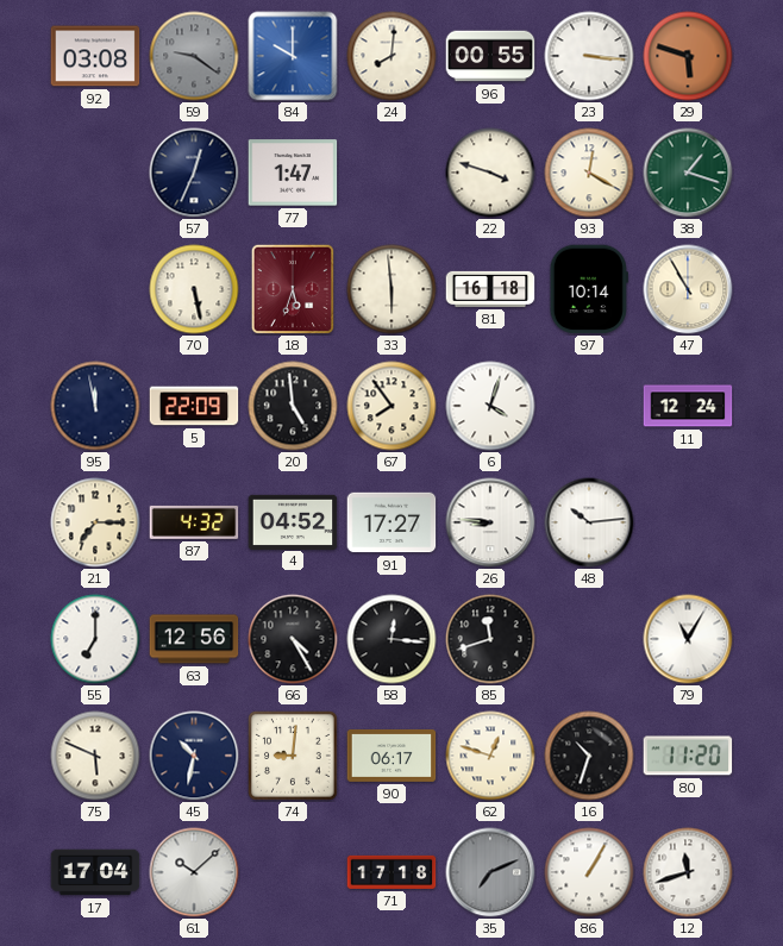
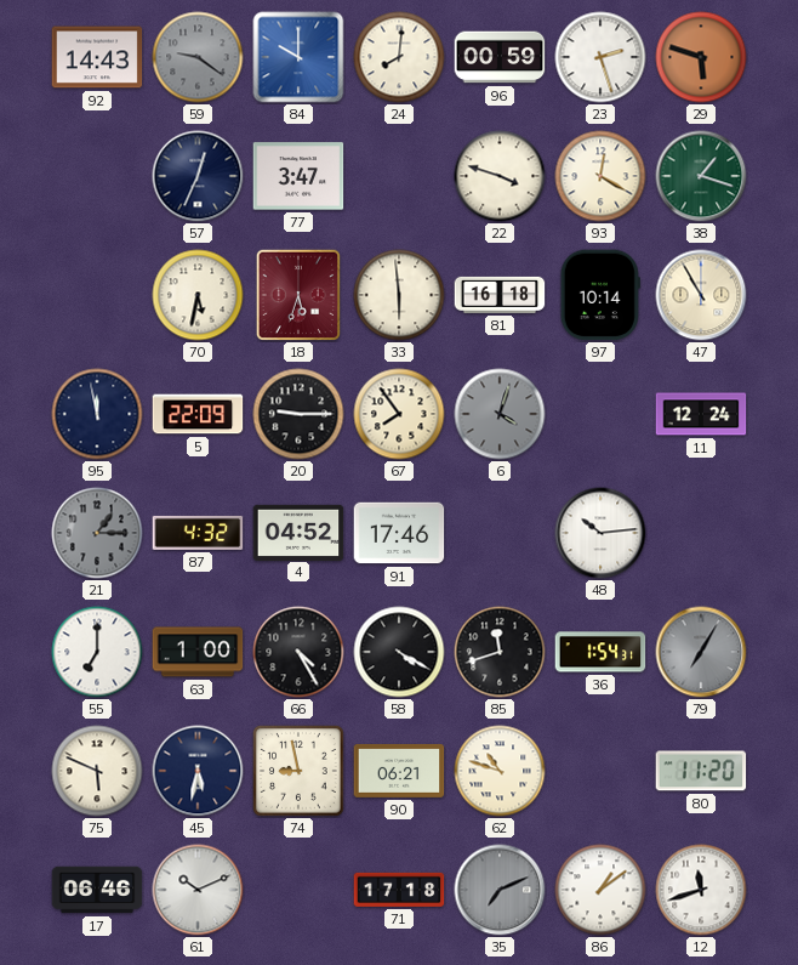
92: 03:08 -> 14:43
96: 00:55 -> 00:59
23: 3:16 -> 2:27
77: 1:47 -> 3:47
70: 5:28 -> 5:32
20: 4:59 -> 9:15
6 dial: white -> grey
21: 7:15 -> 1:15
21 dial: cream -> grey
91: 17:27 -> 17:46
26: 8:46 -> none
63: 12:56 -> 1:00
58: 12:16 -> 4:20
36: none -> 1:54
79: 11:05 -> 7:05
79 dial: white -> grey
45: 10:32 -> 5:32
74: 9:01 -> 8:58
90: 06:17 -> 06:21
62: 12:48 -> 10:48
16: 10:33 -> none
17: 17:04 -> 06:46
61: 10:08 -> 10:11
86: 1:05 -> 1:09
